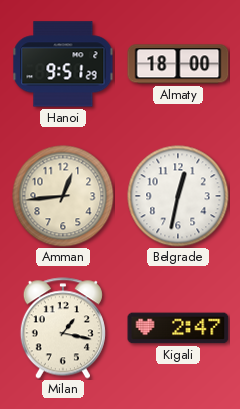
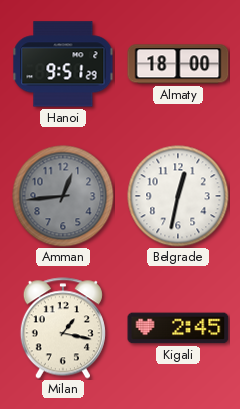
Amman dial: cream -> grey
Kigali: 2:47 -> 2:45
